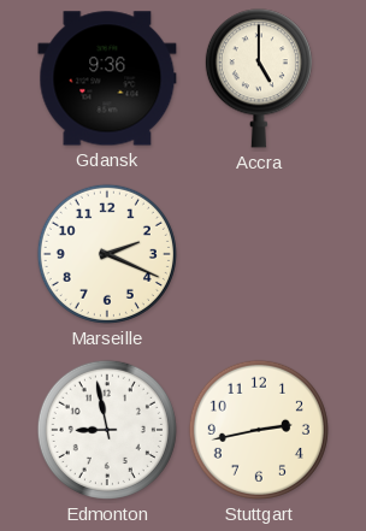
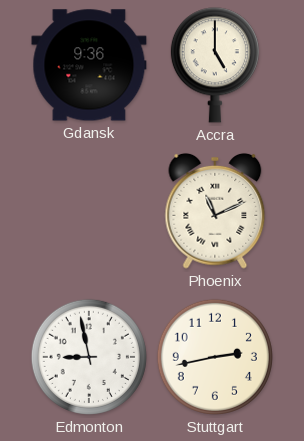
Marseille: 2:19 -> none
Phoenix: none -> 11:11
